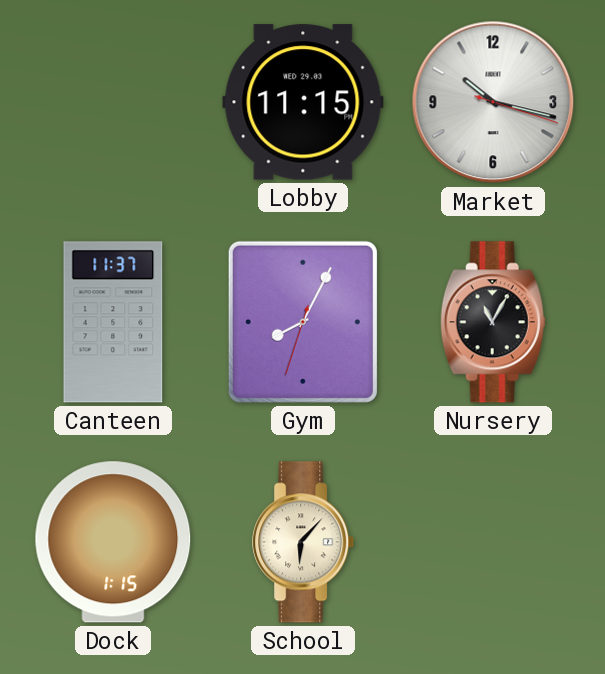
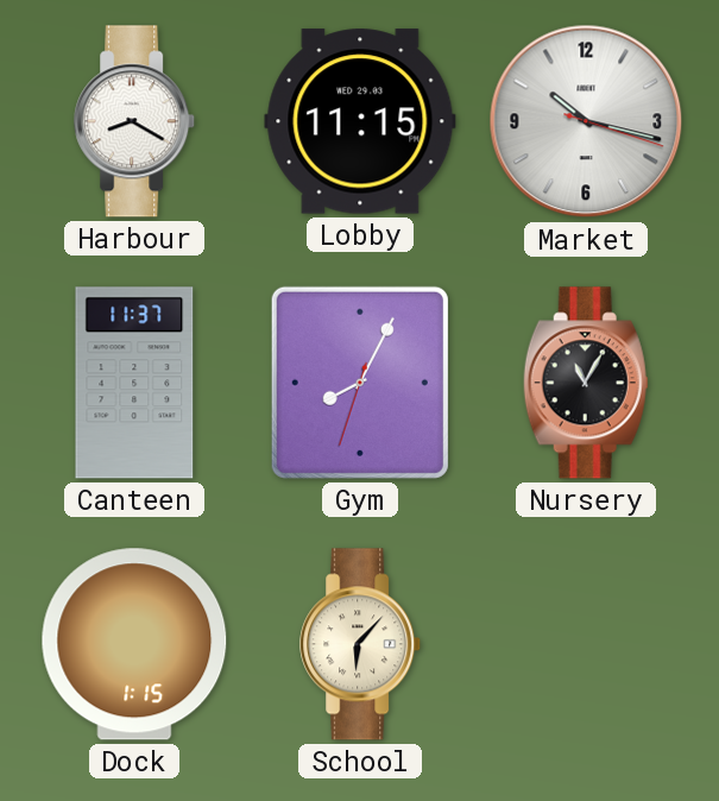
Harbour: none -> 8:20
